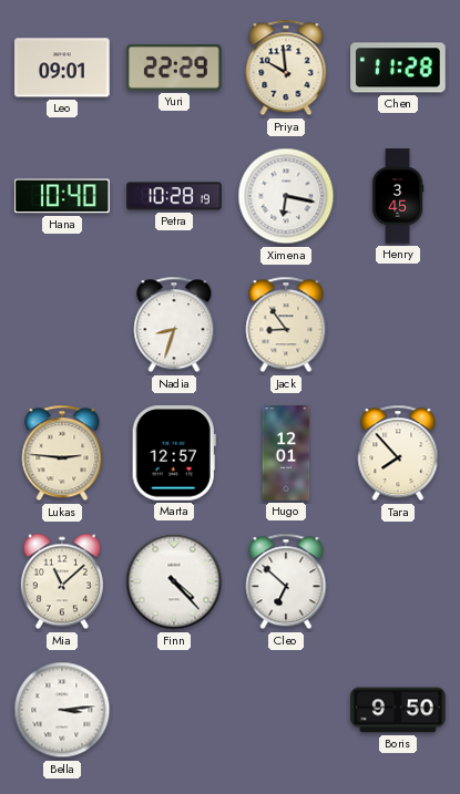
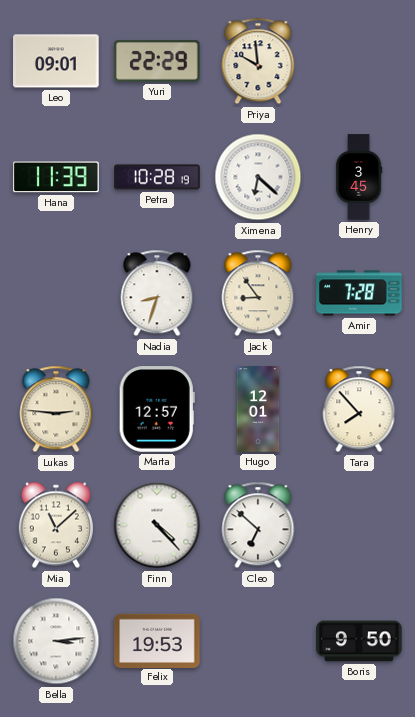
Chen: 11:28 -> none
Hana: 10:40 -> 11:39
Ximena: 6:17 -> 6:22
Amir: none -> 7:28
Felix: none -> 19:53
